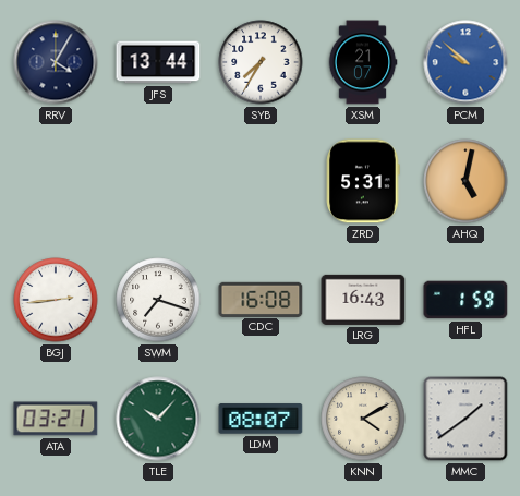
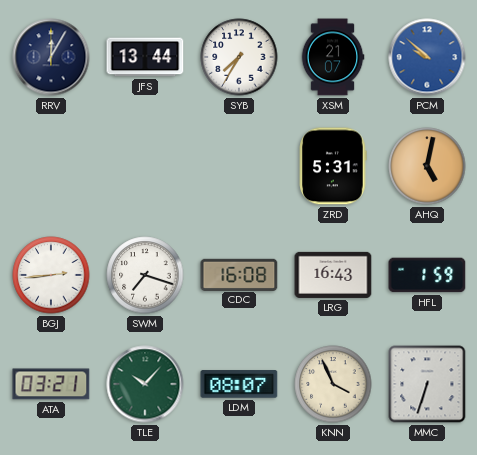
RRV: 4:05 -> 12:05
KNN: 4:10 -> 3:56
MMC: 1:39 -> 6:33
